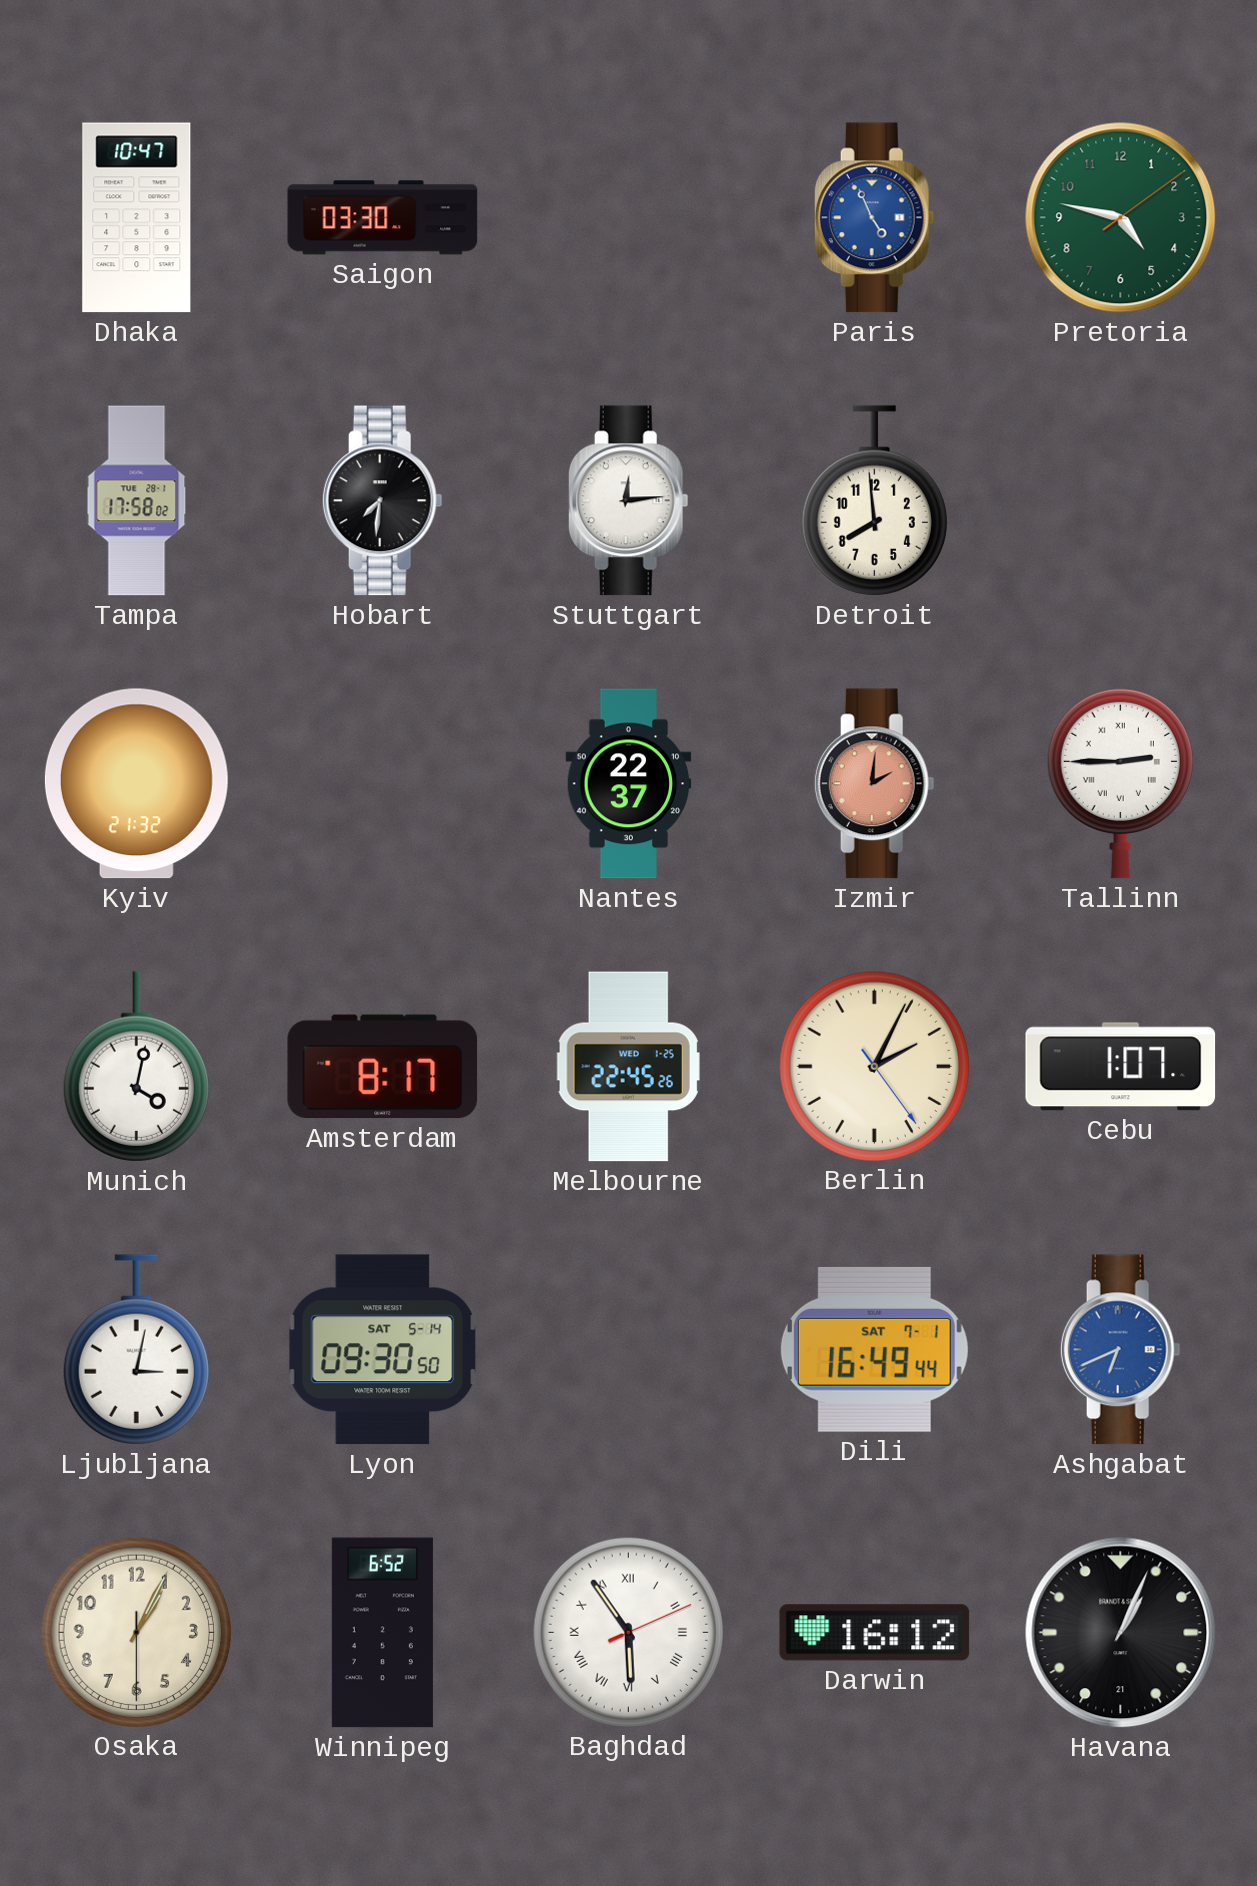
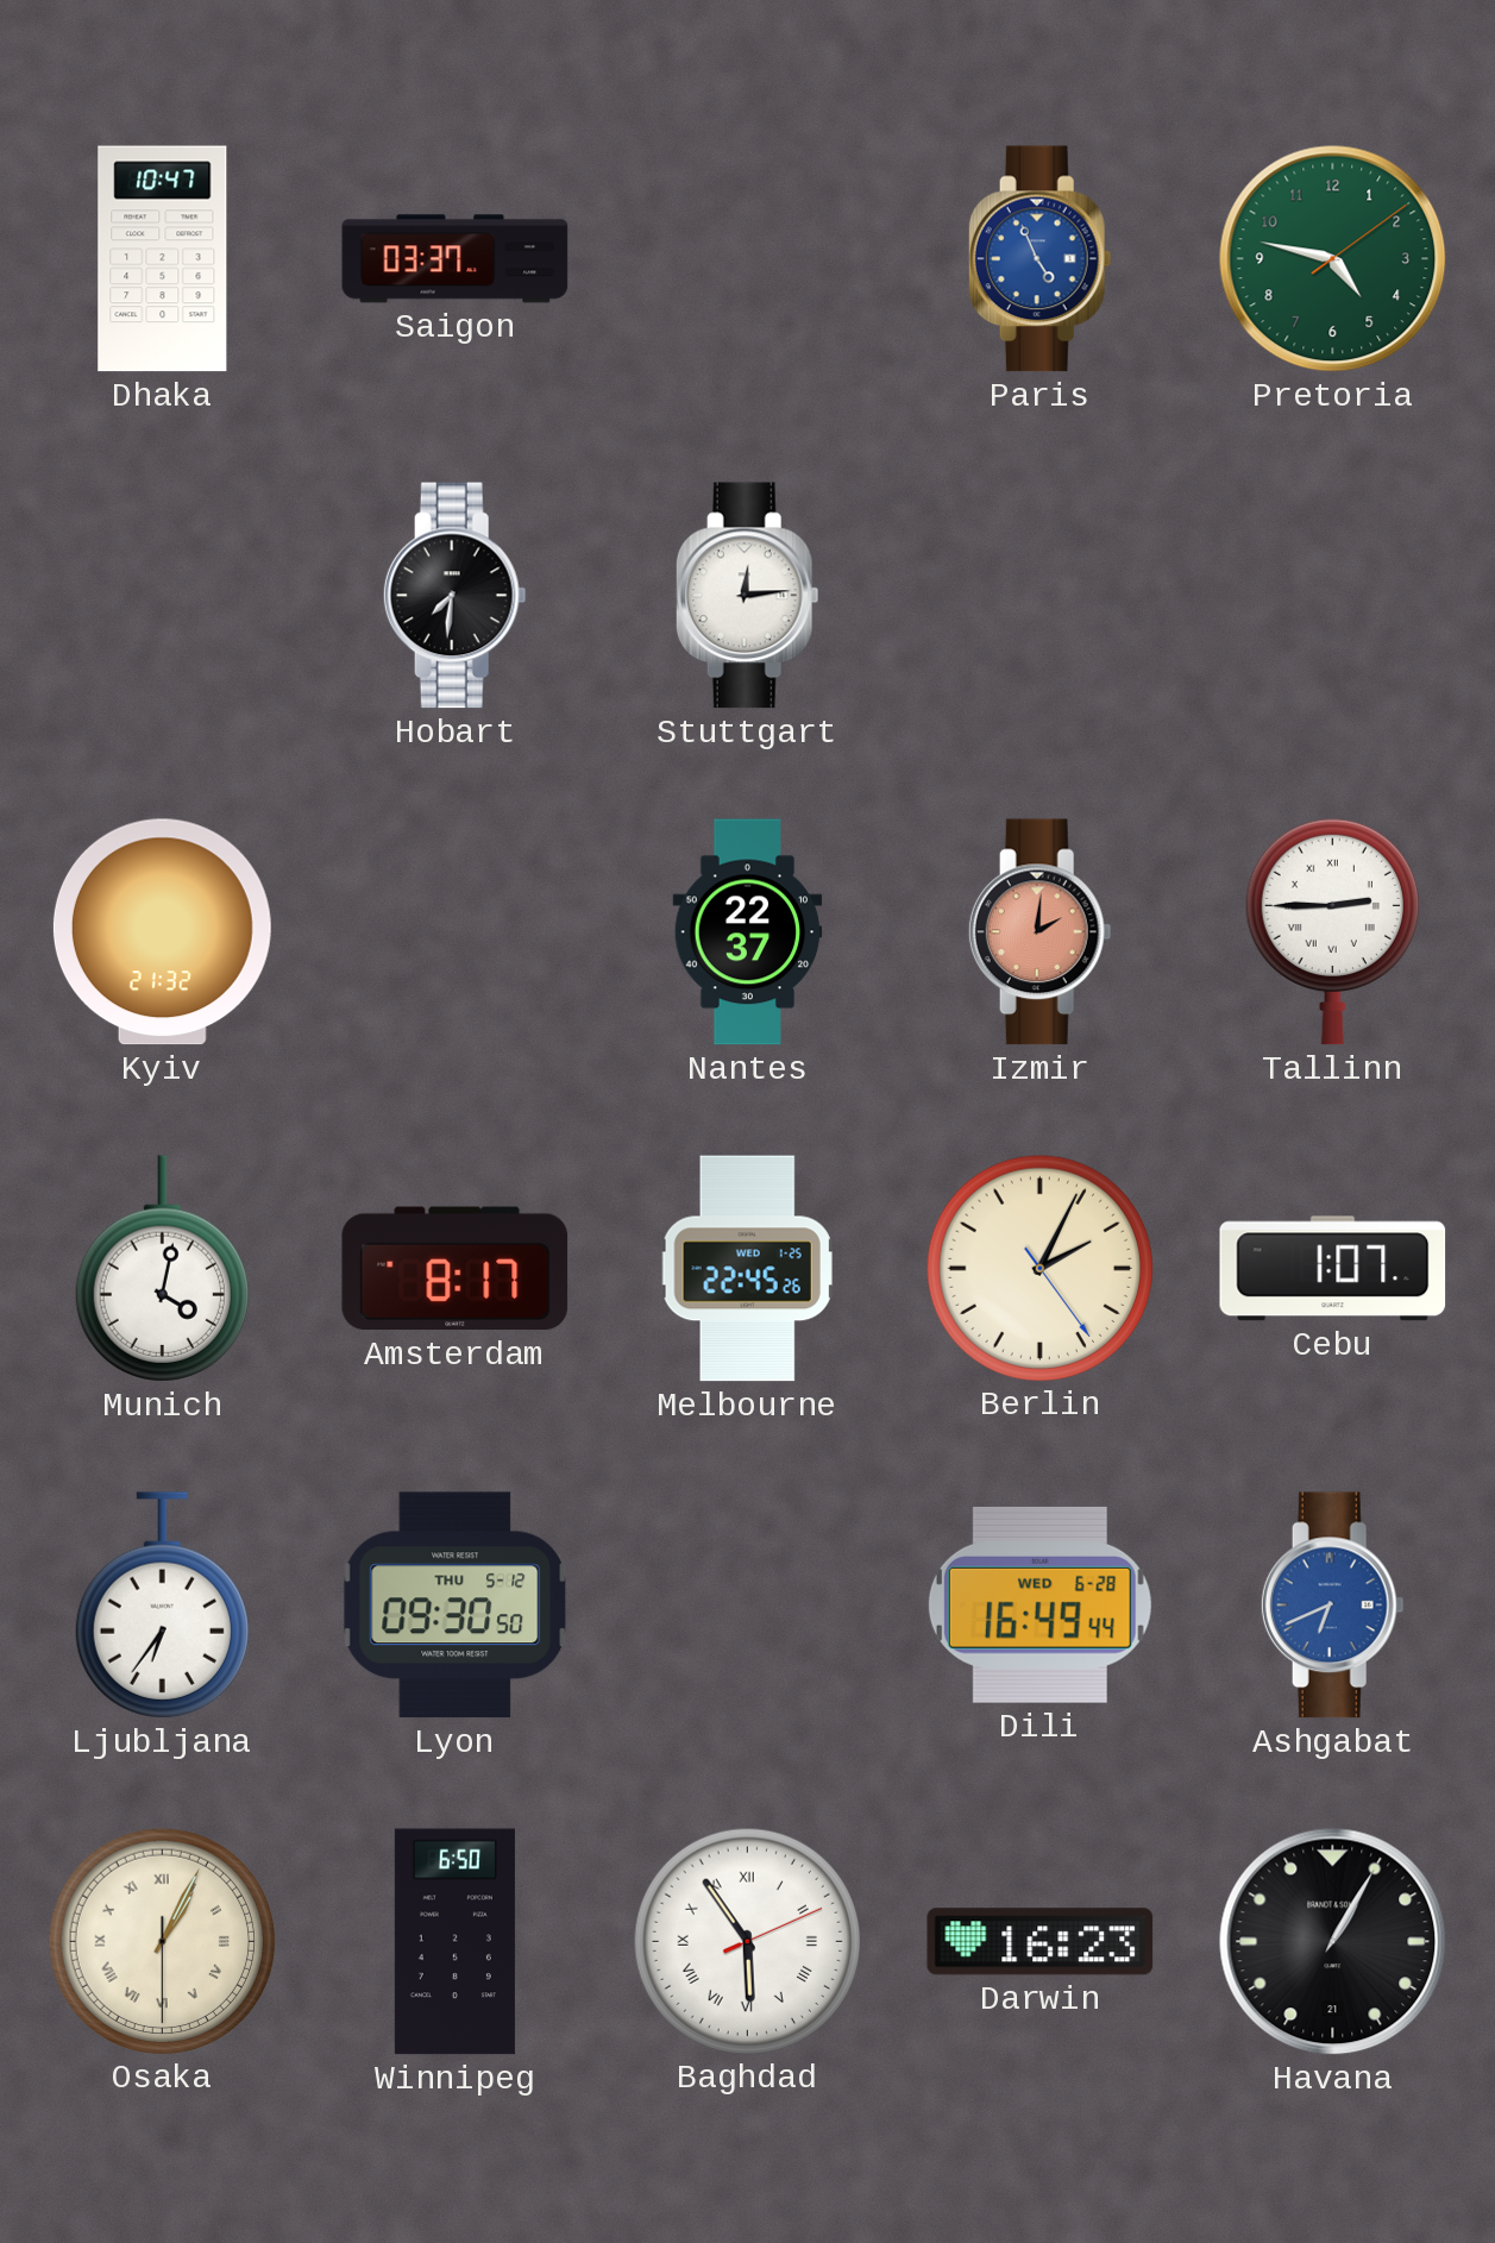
Saigon: 03:30 -> 03:37
Tampa: 17:58 -> none
Detroit: 7:59 -> none
Ljubljana: 3:02 -> 6:36
Lyon date: SAT 5-14 -> THU 5-12
Dili date: SAT 7-1 -> WED 6-28
Osaka numerals: Arabic -> Roman
Winnipeg: 6:52 -> 6:50
Darwin: 16:12 -> 16:23
Havana: 1:04 -> 1:05
